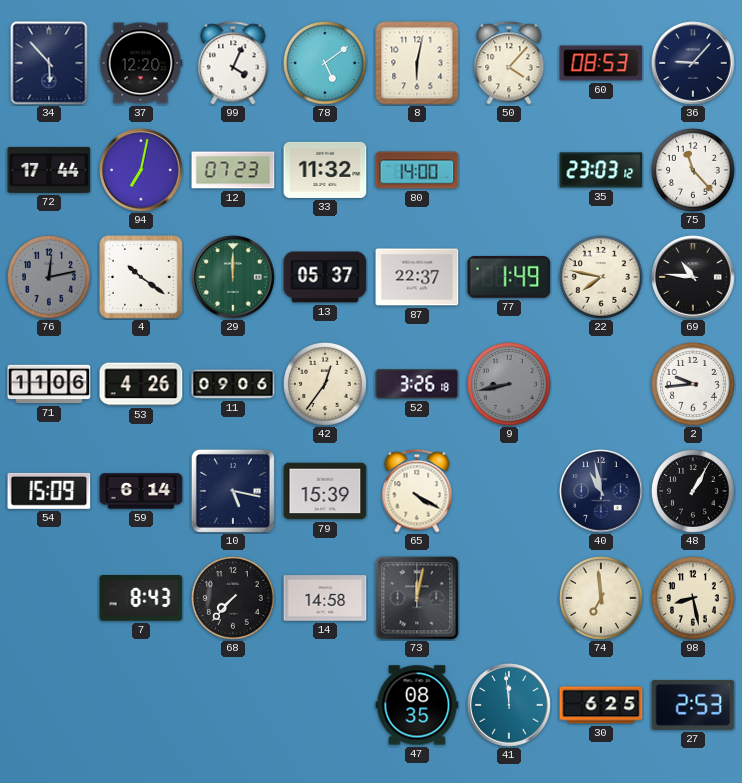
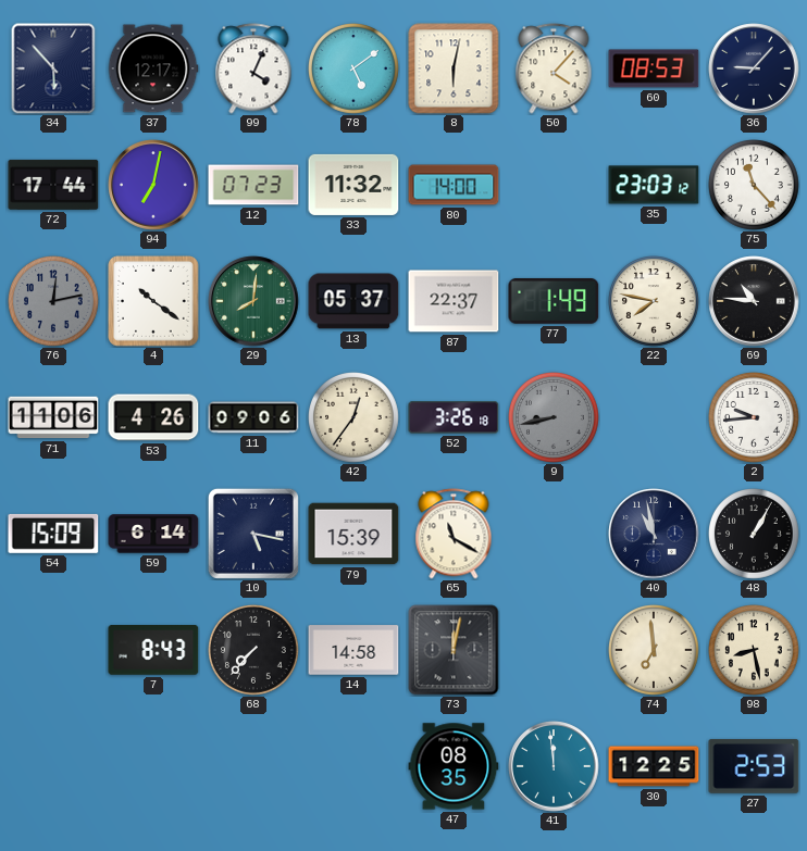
37: 12:20 -> 12:17
29: 12:00 -> 8:01
65: 4:20 -> 11:20
30: 6:25 -> 12:25
